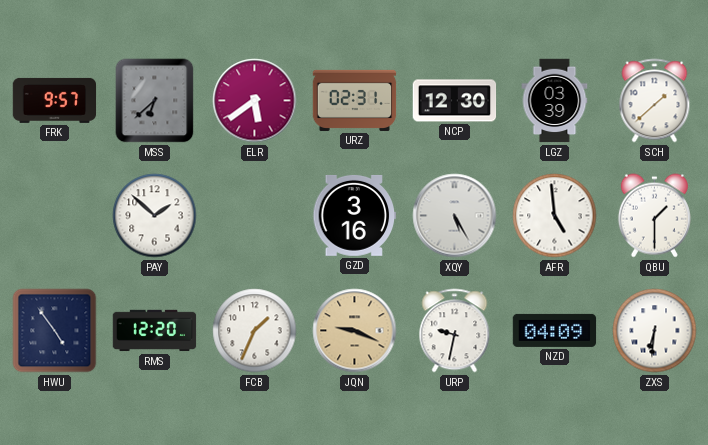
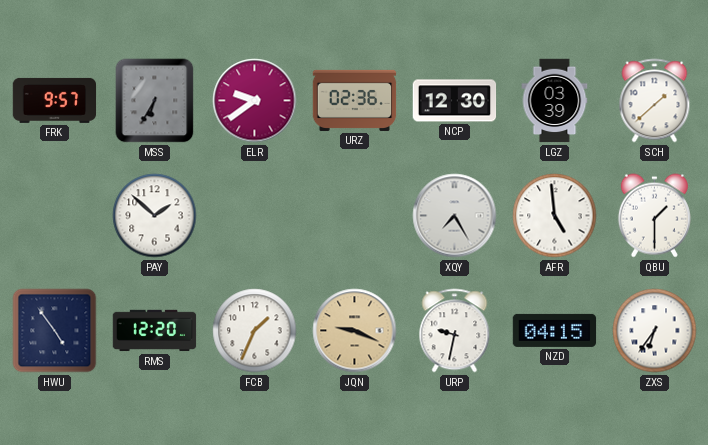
MSS: 6:38 -> 6:35
ELR: 5:39 -> 9:39
URZ: 02:31 -> 02:36
GZD: 3:16 -> none
XQY: 5:25 -> 7:25
NZD: 04:09 -> 04:15
ZXS: 6:31 -> 6:36
